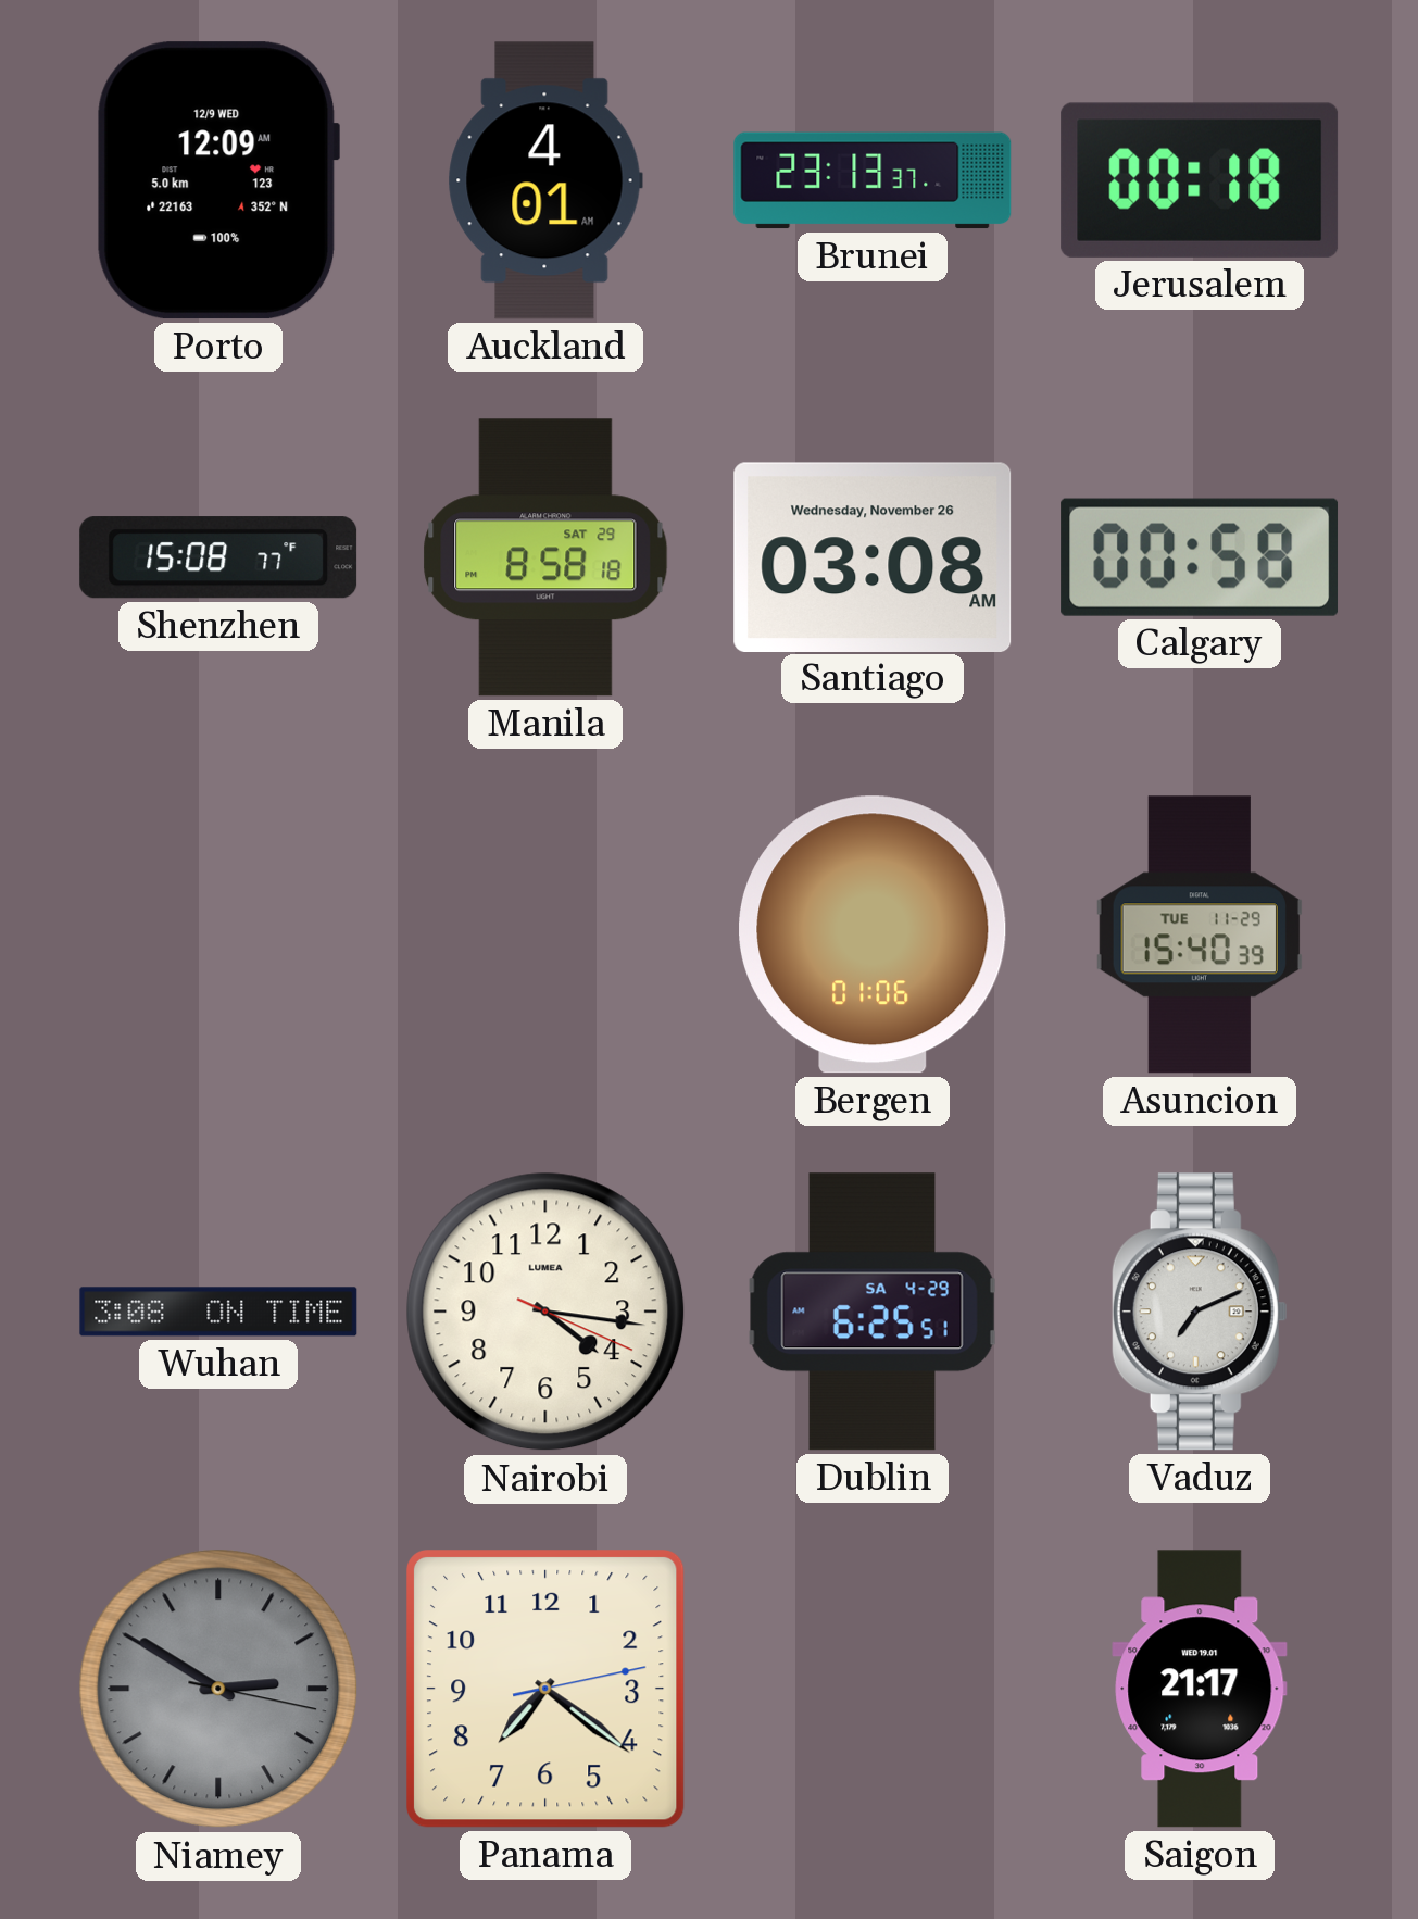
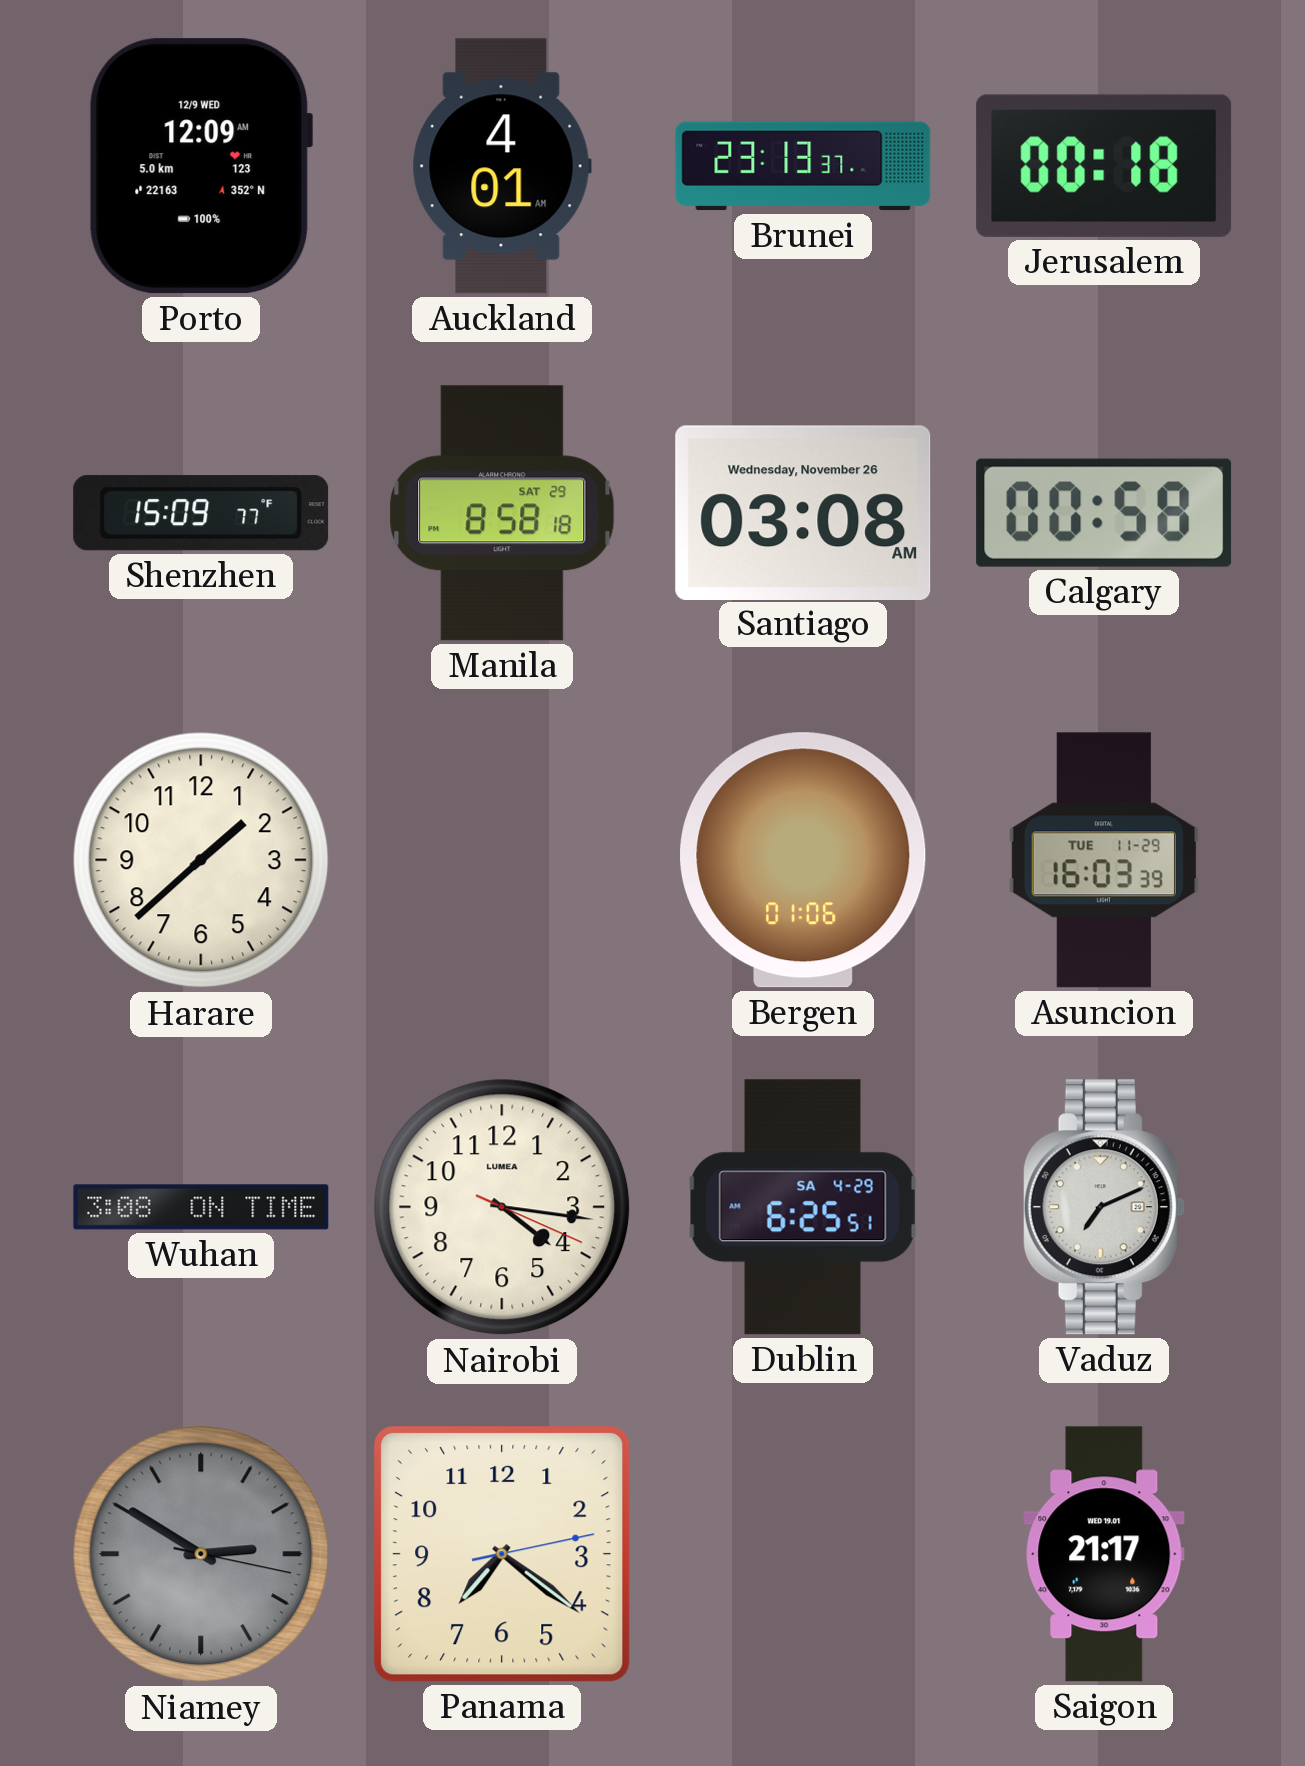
Shenzhen: 15:08 -> 15:09
Harare: none -> 1:38
Asuncion: 15:40 -> 16:03
